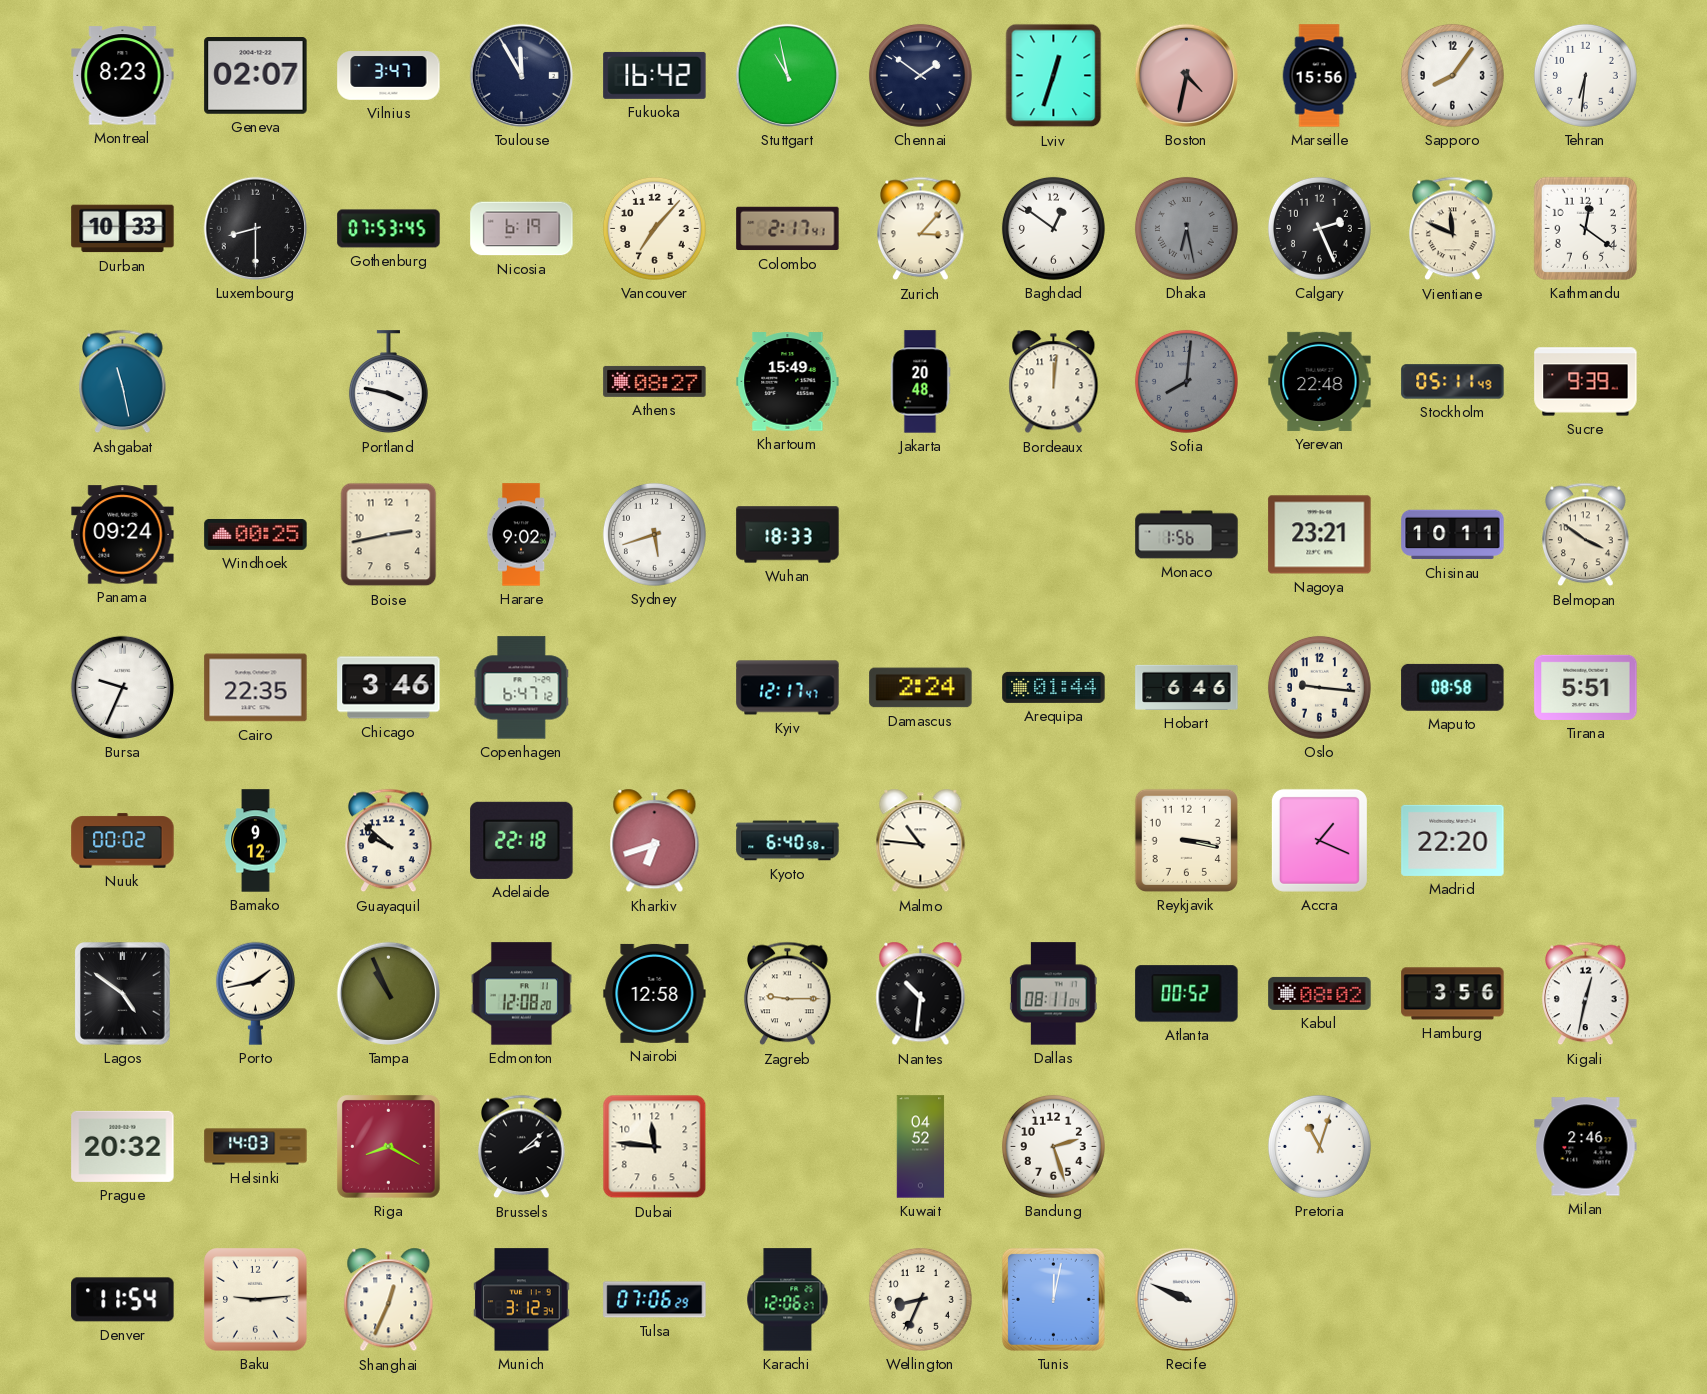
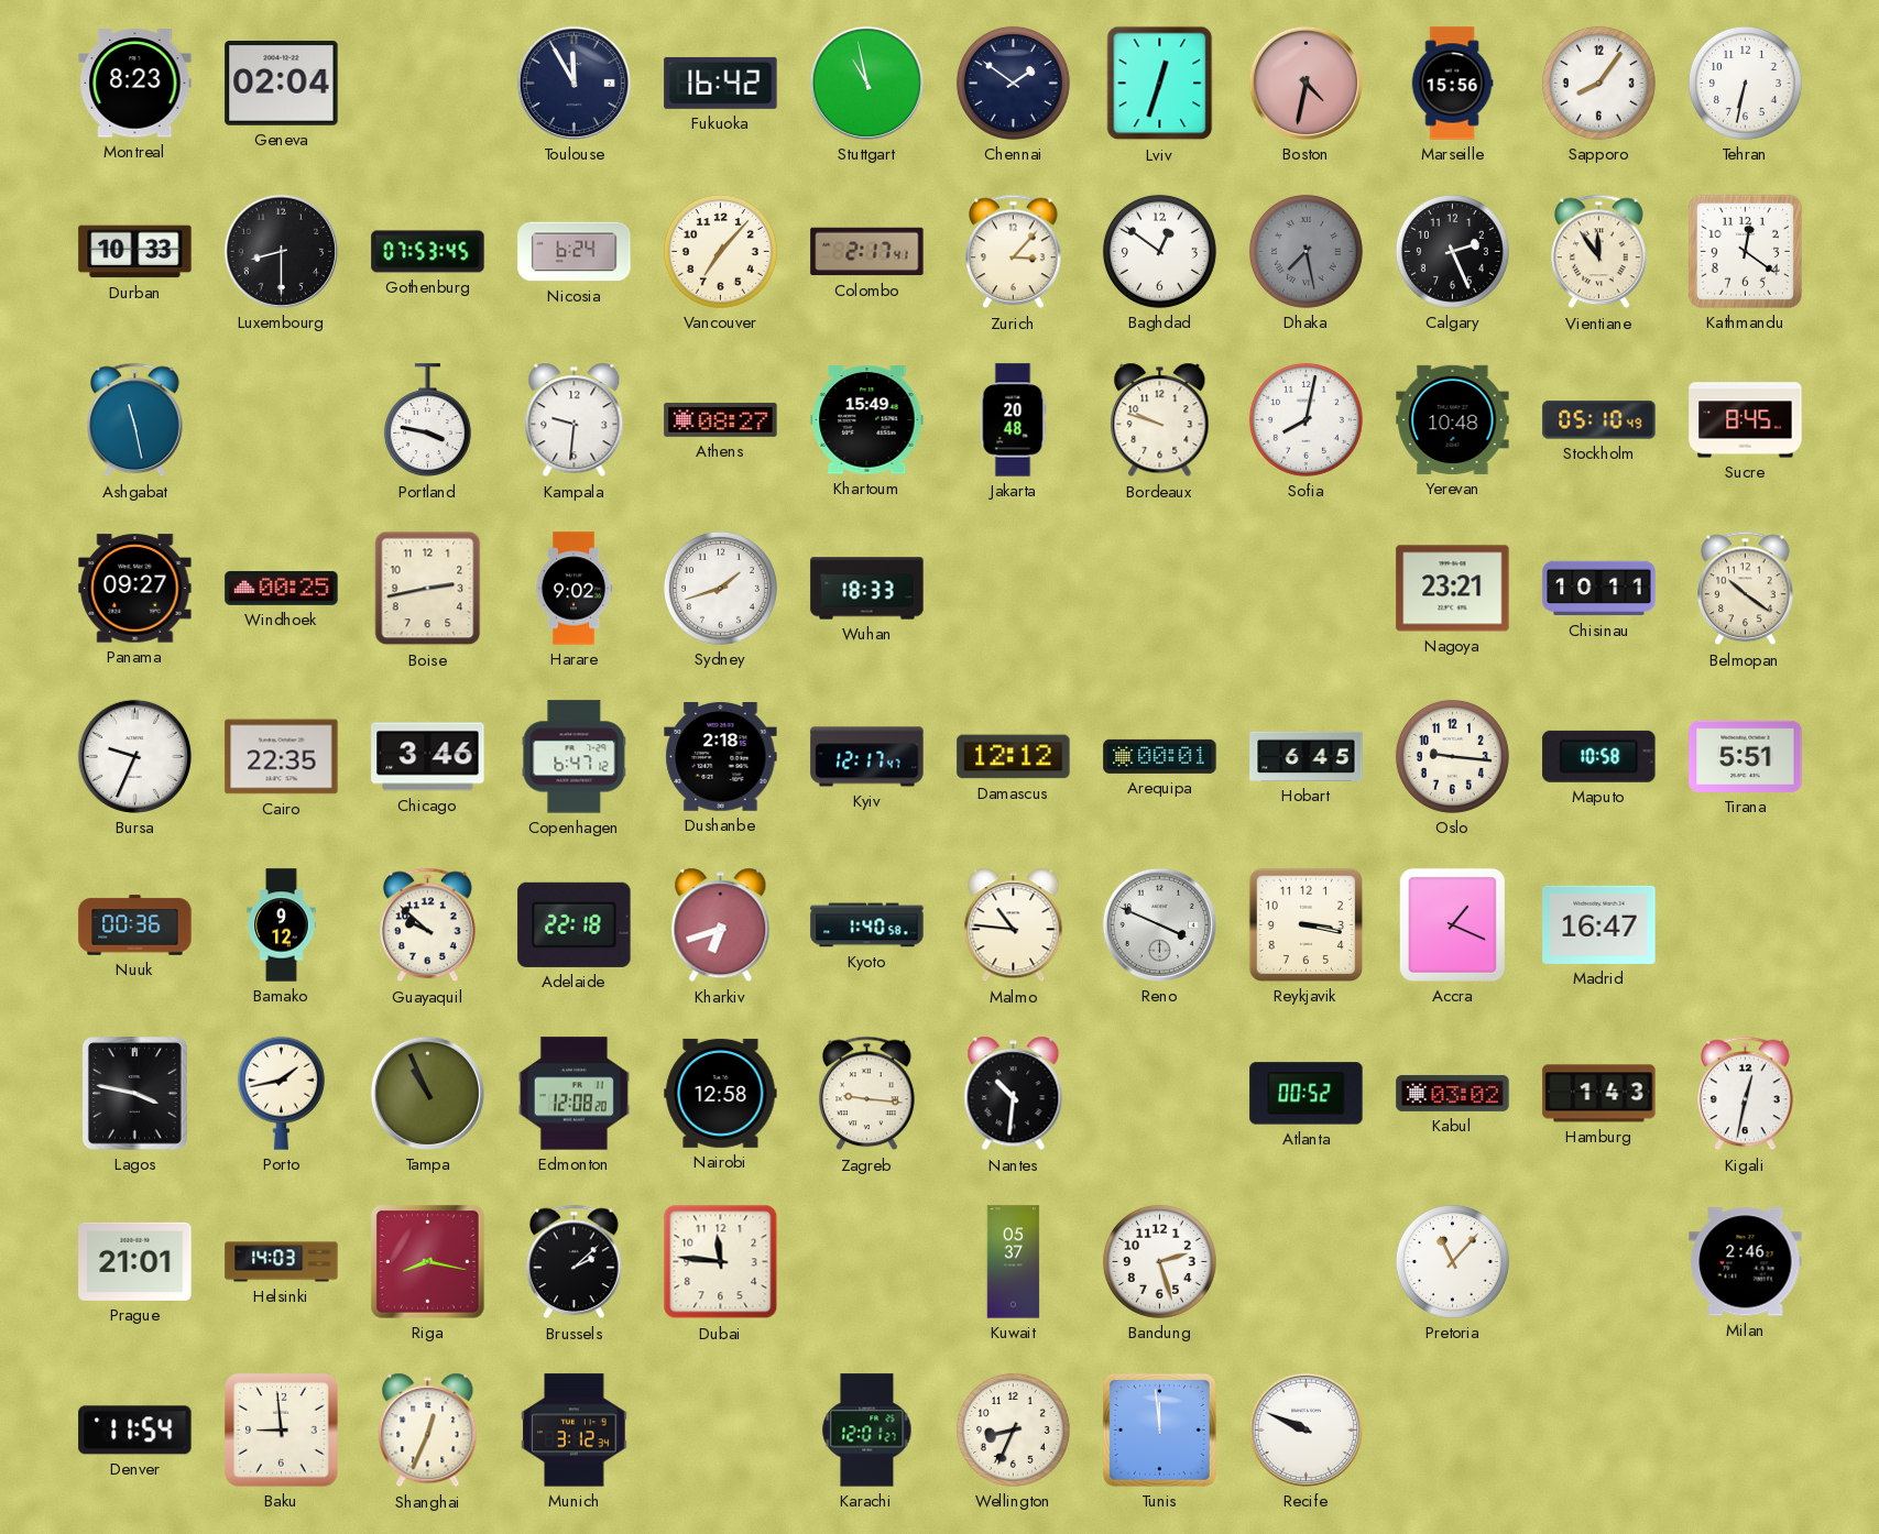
Geneva: 02:07 -> 02:04
Vilnius: 3:47 -> none
Tehran: 6:31 -> 6:32
Nicosia: 6:19 -> 6:24
Dhaka: 6:28 -> 7:28
Vientiane: 11:49 -> 11:54
Kampala: none -> 9:31
Bordeaux: 12:01 -> 9:48
Sofia: 8:01 -> 8:02
Sofia dial: grey -> white
Yerevan: 22:48 -> 10:48
Stockholm: 05:11 -> 05:10
Sucre: 9:39 -> 8:45
Panama: 09:24 -> 09:27
Sydney: 5:42 -> 1:42
Monaco: 1:56 -> none
Belmopan: 3:51 -> 10:21
Dushanbe: none -> 2:18
Damascus: 2:24 -> 12:12
Arequipa: 01:44 -> 00:01
Hobart: 6:46 -> 6:45
Maputo: 08:58 -> 10:58
Nuuk: 00:02 -> 00:36
Kyoto: 6:40 -> 1:40
Reno: none -> 3:49
Madrid: 22:20 -> 16:47
Lagos: 4:51 -> 3:47
Zagreb: 9:15 -> 9:16
Dallas: 08:11 -> none
Kabul: 08:02 -> 03:02
Hamburg: 3:56 -> 1:43
Prague: 20:32 -> 21:01
Riga: 8:20 -> 8:17
Kuwait: 04:52 -> 05:37
Pretoria: 11:03 -> 11:07
Baku: 9:14 -> 8:59
Tulsa: 07:06 -> none
Karachi: 12:06 -> 12:01
Tunis: 12:02 -> 11:59
